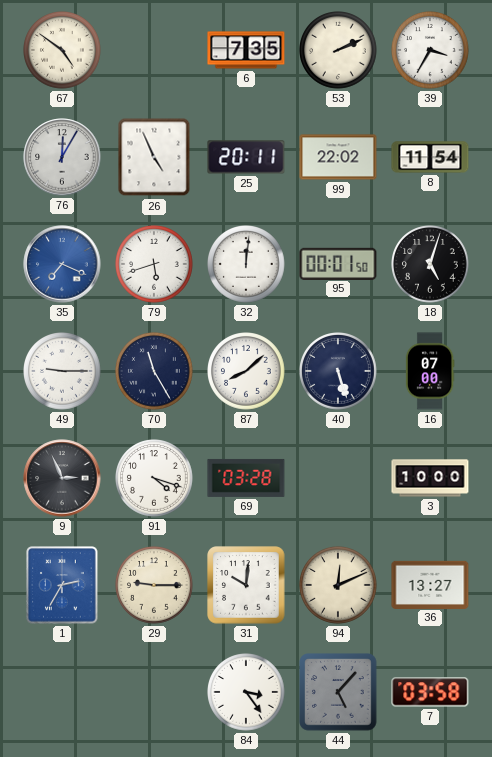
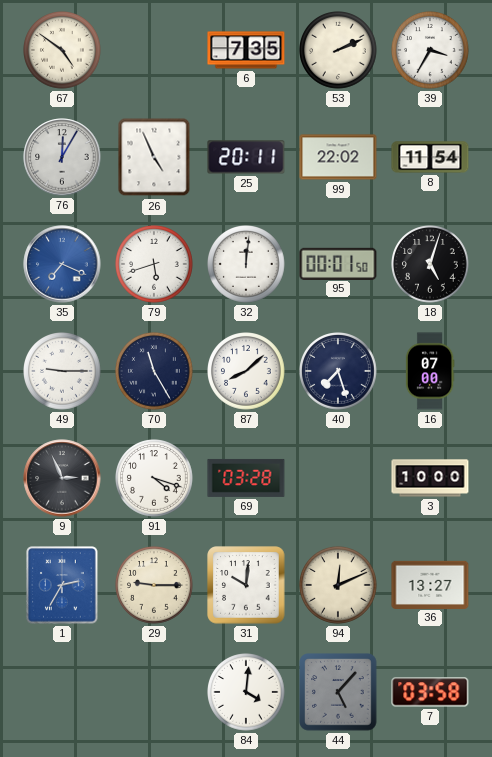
40: 5:27 -> 7:27
84: 3:24 -> 4:01
